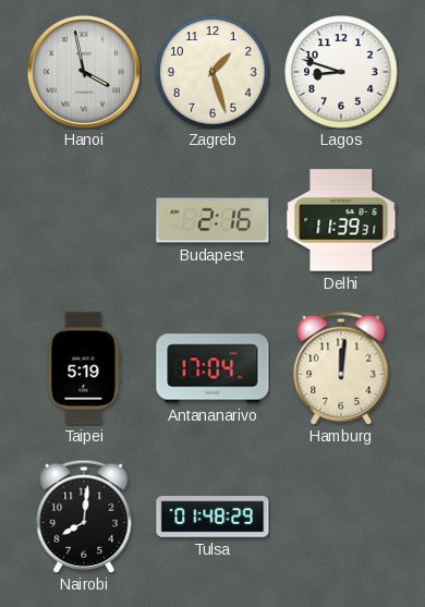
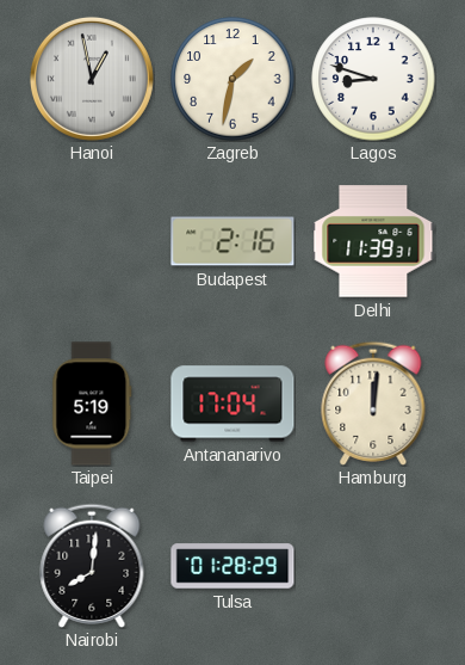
Hanoi: 3:58 -> 12:58
Zagreb: 1:27 -> 1:32
Tulsa: 01:48 -> 01:28
